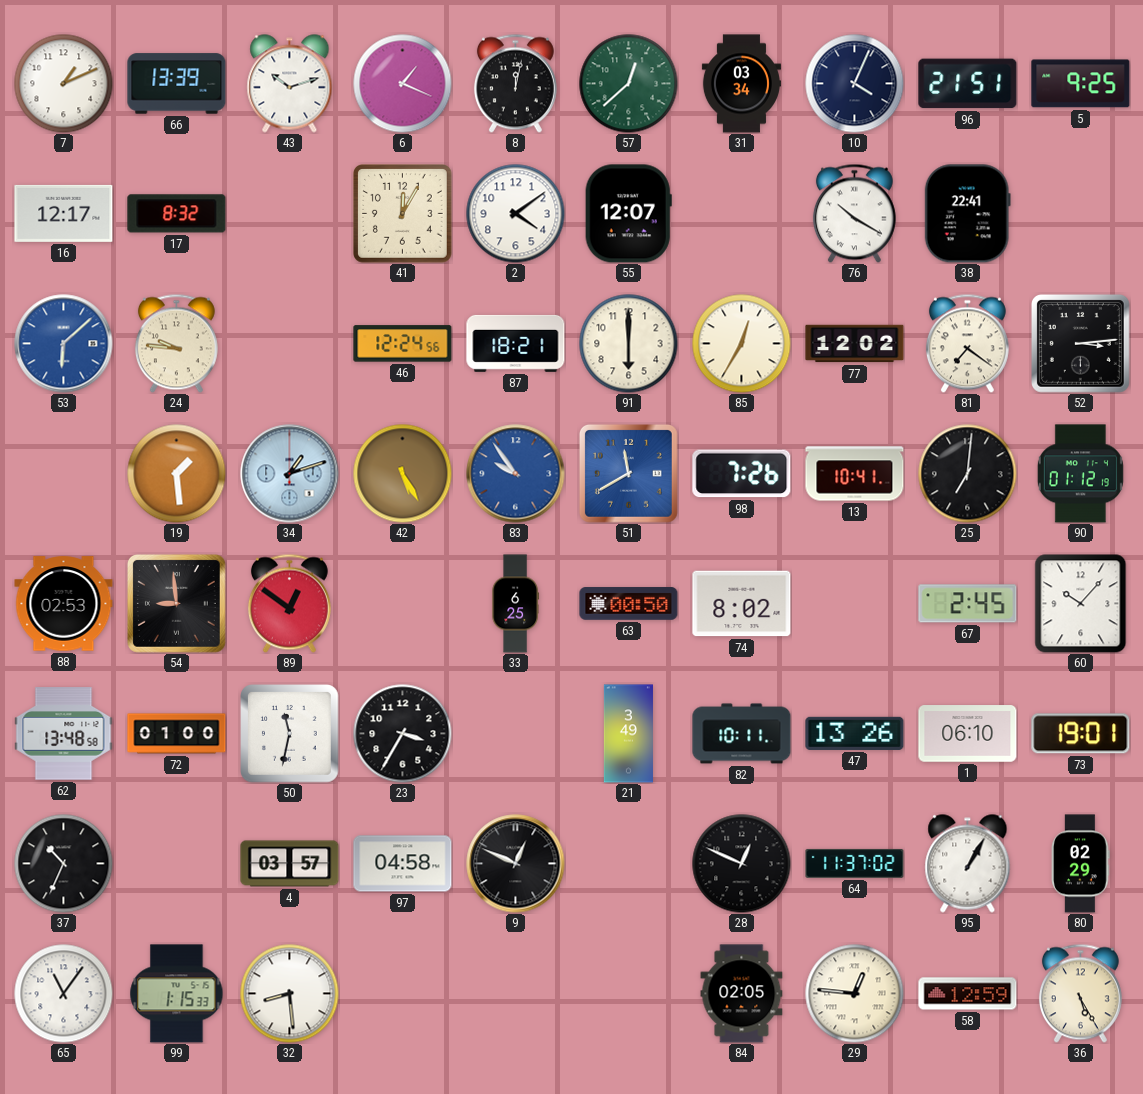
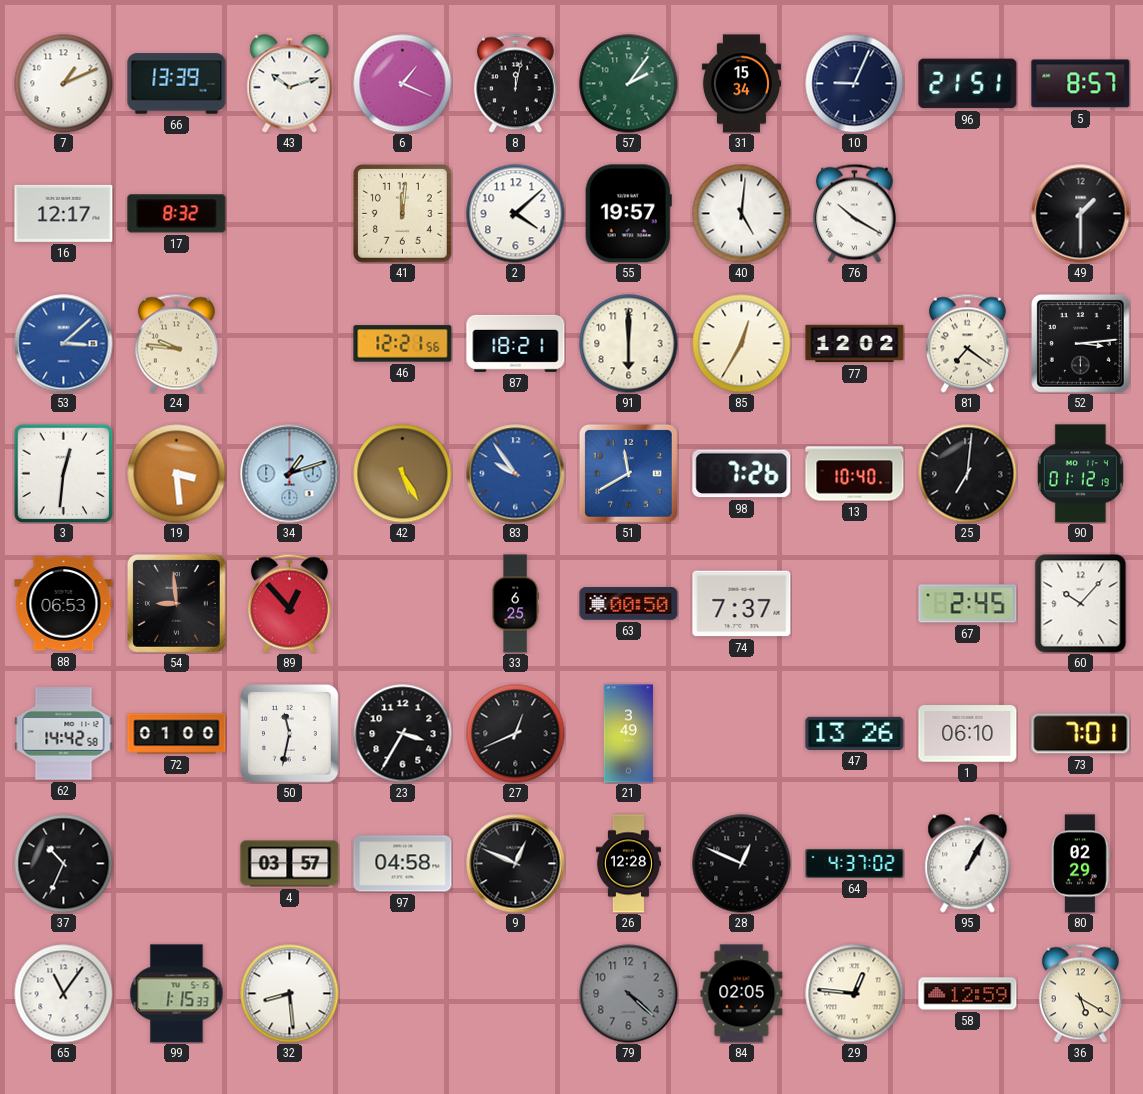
57: 12:38 -> 2:06
31: 03:34 -> 15:34
10: 4:04 -> 9:04
5: 9:25 -> 8:57
41: 12:05 -> 12:01
2: 4:09 -> 4:08
55: 12:07 -> 19:57
40: none -> 5:01
38: 22:41 -> none
49: none -> 1:30
53: 6:08 -> 3:08
46: 12:24 -> 12:21
3: none -> 12:31
19: 1:29 -> 3:29
13: 10:41 -> 10:40
88: 02:53 -> 06:53
89: 12:51 -> 12:53
74: 8:02 -> 7:37
62: 13:48 -> 14:42
27: none -> 12:41
82: 10:11 -> none
73: 19:01 -> 7:01
26: none -> 12:28
64: 11:37 -> 4:37
79: none -> 4:22
36: 5:25 -> 5:20
